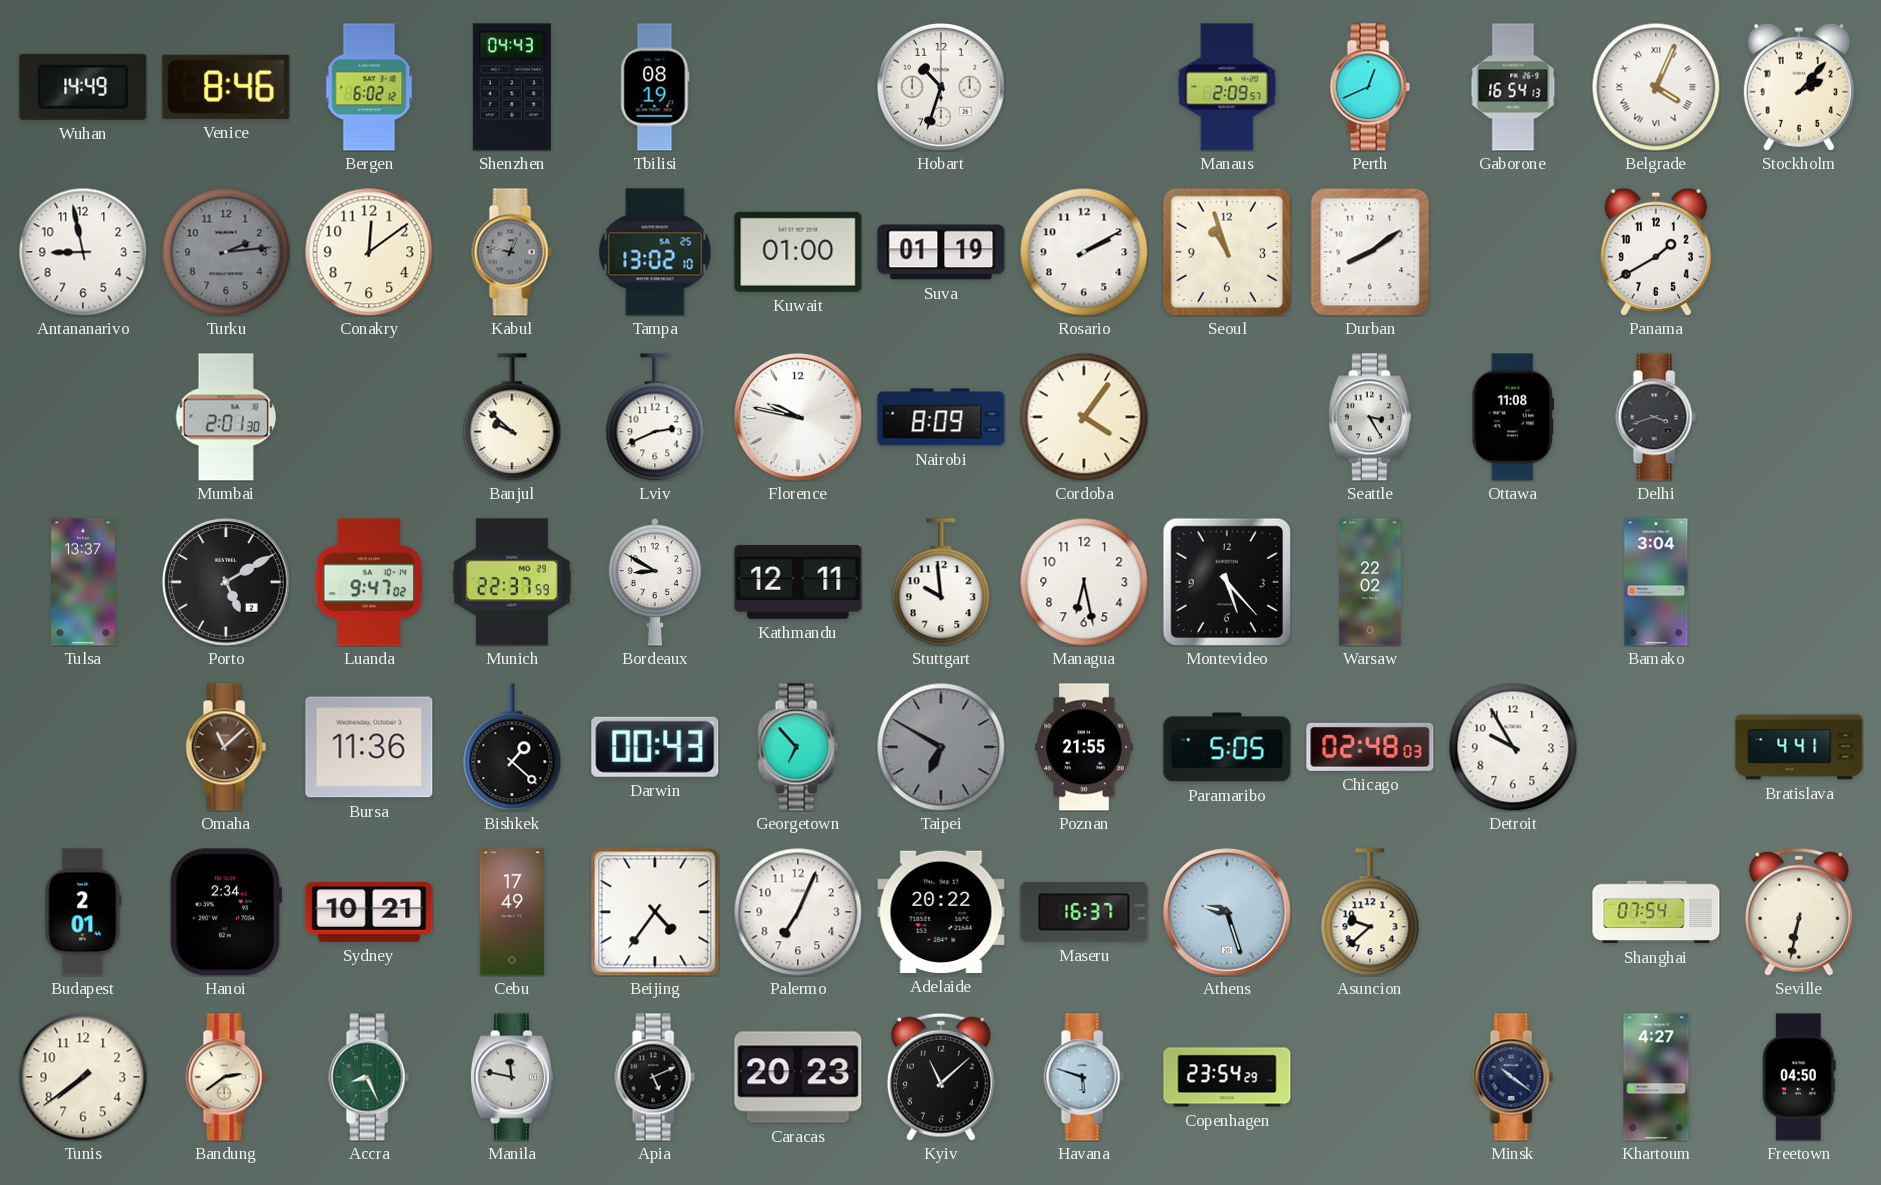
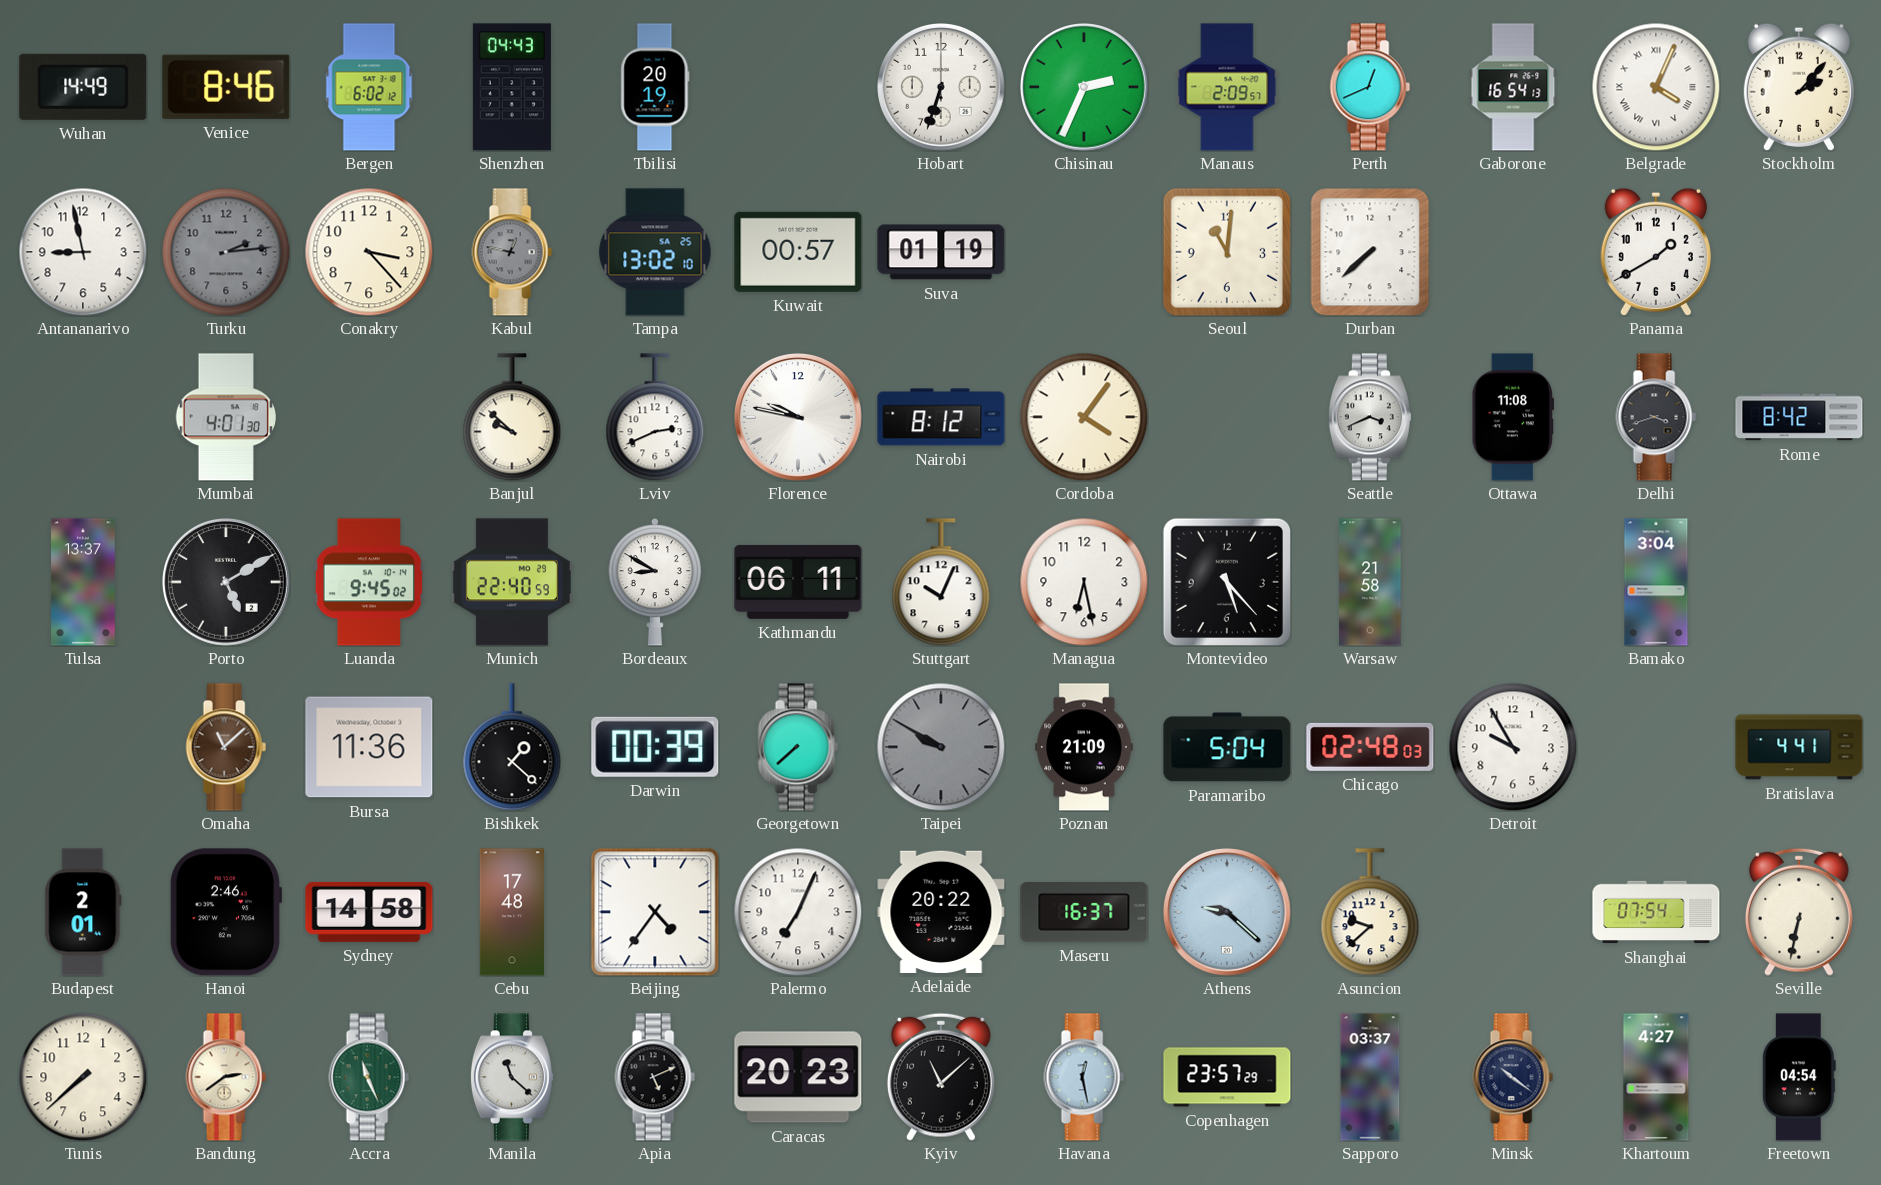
Tbilisi: 08:19 -> 20:19
Hobart: 10:33 -> 6:33
Chisinau: none -> 2:34
Conakry: 12:09 -> 3:23
Kuwait: 01:00 -> 00:57
Rosario: 2:10 -> none
Seoul: 10:57 -> 11:01
Durban: 8:09 -> 7:38
Mumbai: 2:01 -> 4:01
Nairobi: 8:09 -> 8:12
Seattle: 3:25 -> 3:41
Rome: none -> 8:42
Luanda: 9:47 -> 9:45
Munich: 22:37 -> 22:40
Kathmandu: 12:11 -> 06:11
Stuttgart: 9:59 -> 10:04
Warsaw: 22:02 -> 21:58
Darwin: 00:43 -> 00:39
Georgetown: 6:53 -> 7:38
Taipei: 6:50 -> 9:50
Poznan: 21:55 -> 21:09
Paramaribo: 5:05 -> 5:04
Hanoi: 2:34 -> 2:46
Sydney: 10:21 -> 14:58
Cebu: 17:49 -> 17:48
Athens: 9:27 -> 9:22
Tunis: 7:39 -> 7:38
Accra: 8:26 -> 11:26
Manila: 11:47 -> 11:22
Havana: 5:48 -> 12:28
Copenhagen: 23:54 -> 23:57
Sapporo: none -> 03:37
Freetown: 04:50 -> 04:54
